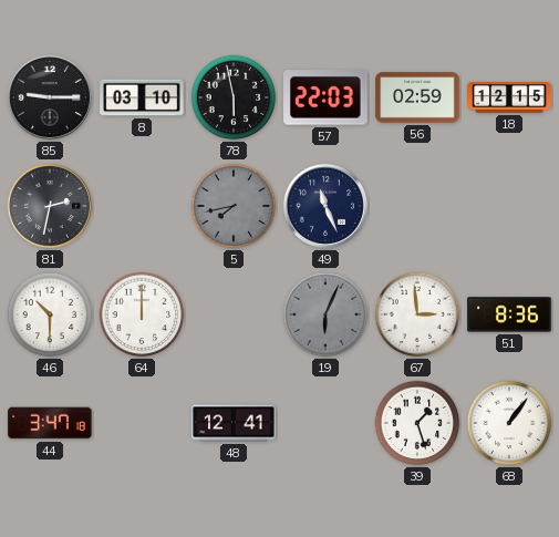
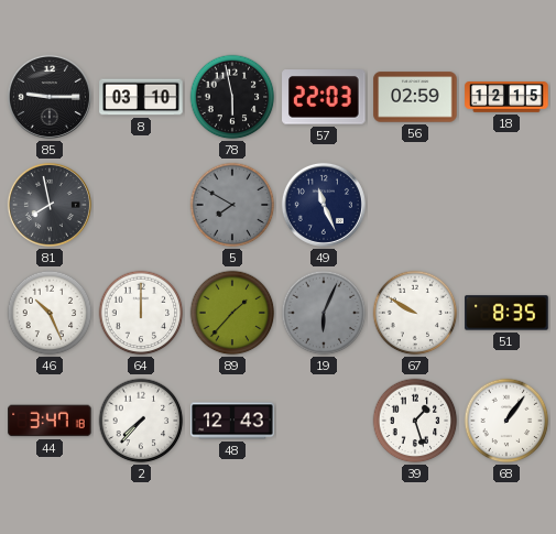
81: 2:32 -> 7:58
5: 7:43 -> 7:50
46: 10:30 -> 10:26
89: none -> 1:37
67: 2:59 -> 9:50
51: 8:36 -> 8:35
2: none -> 7:37
48: 12:41 -> 12:43
